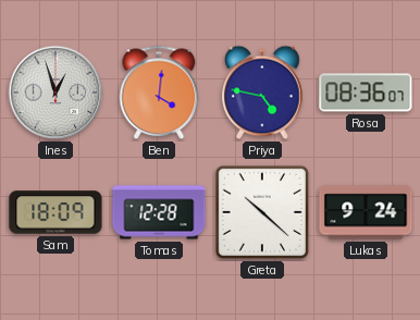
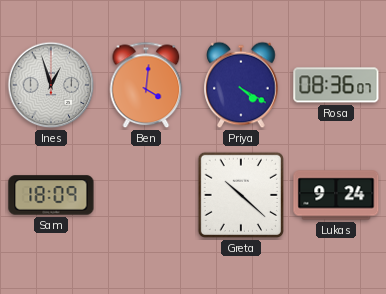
Priya: 4:47 -> 4:20
Tomas: 12:28 -> none
